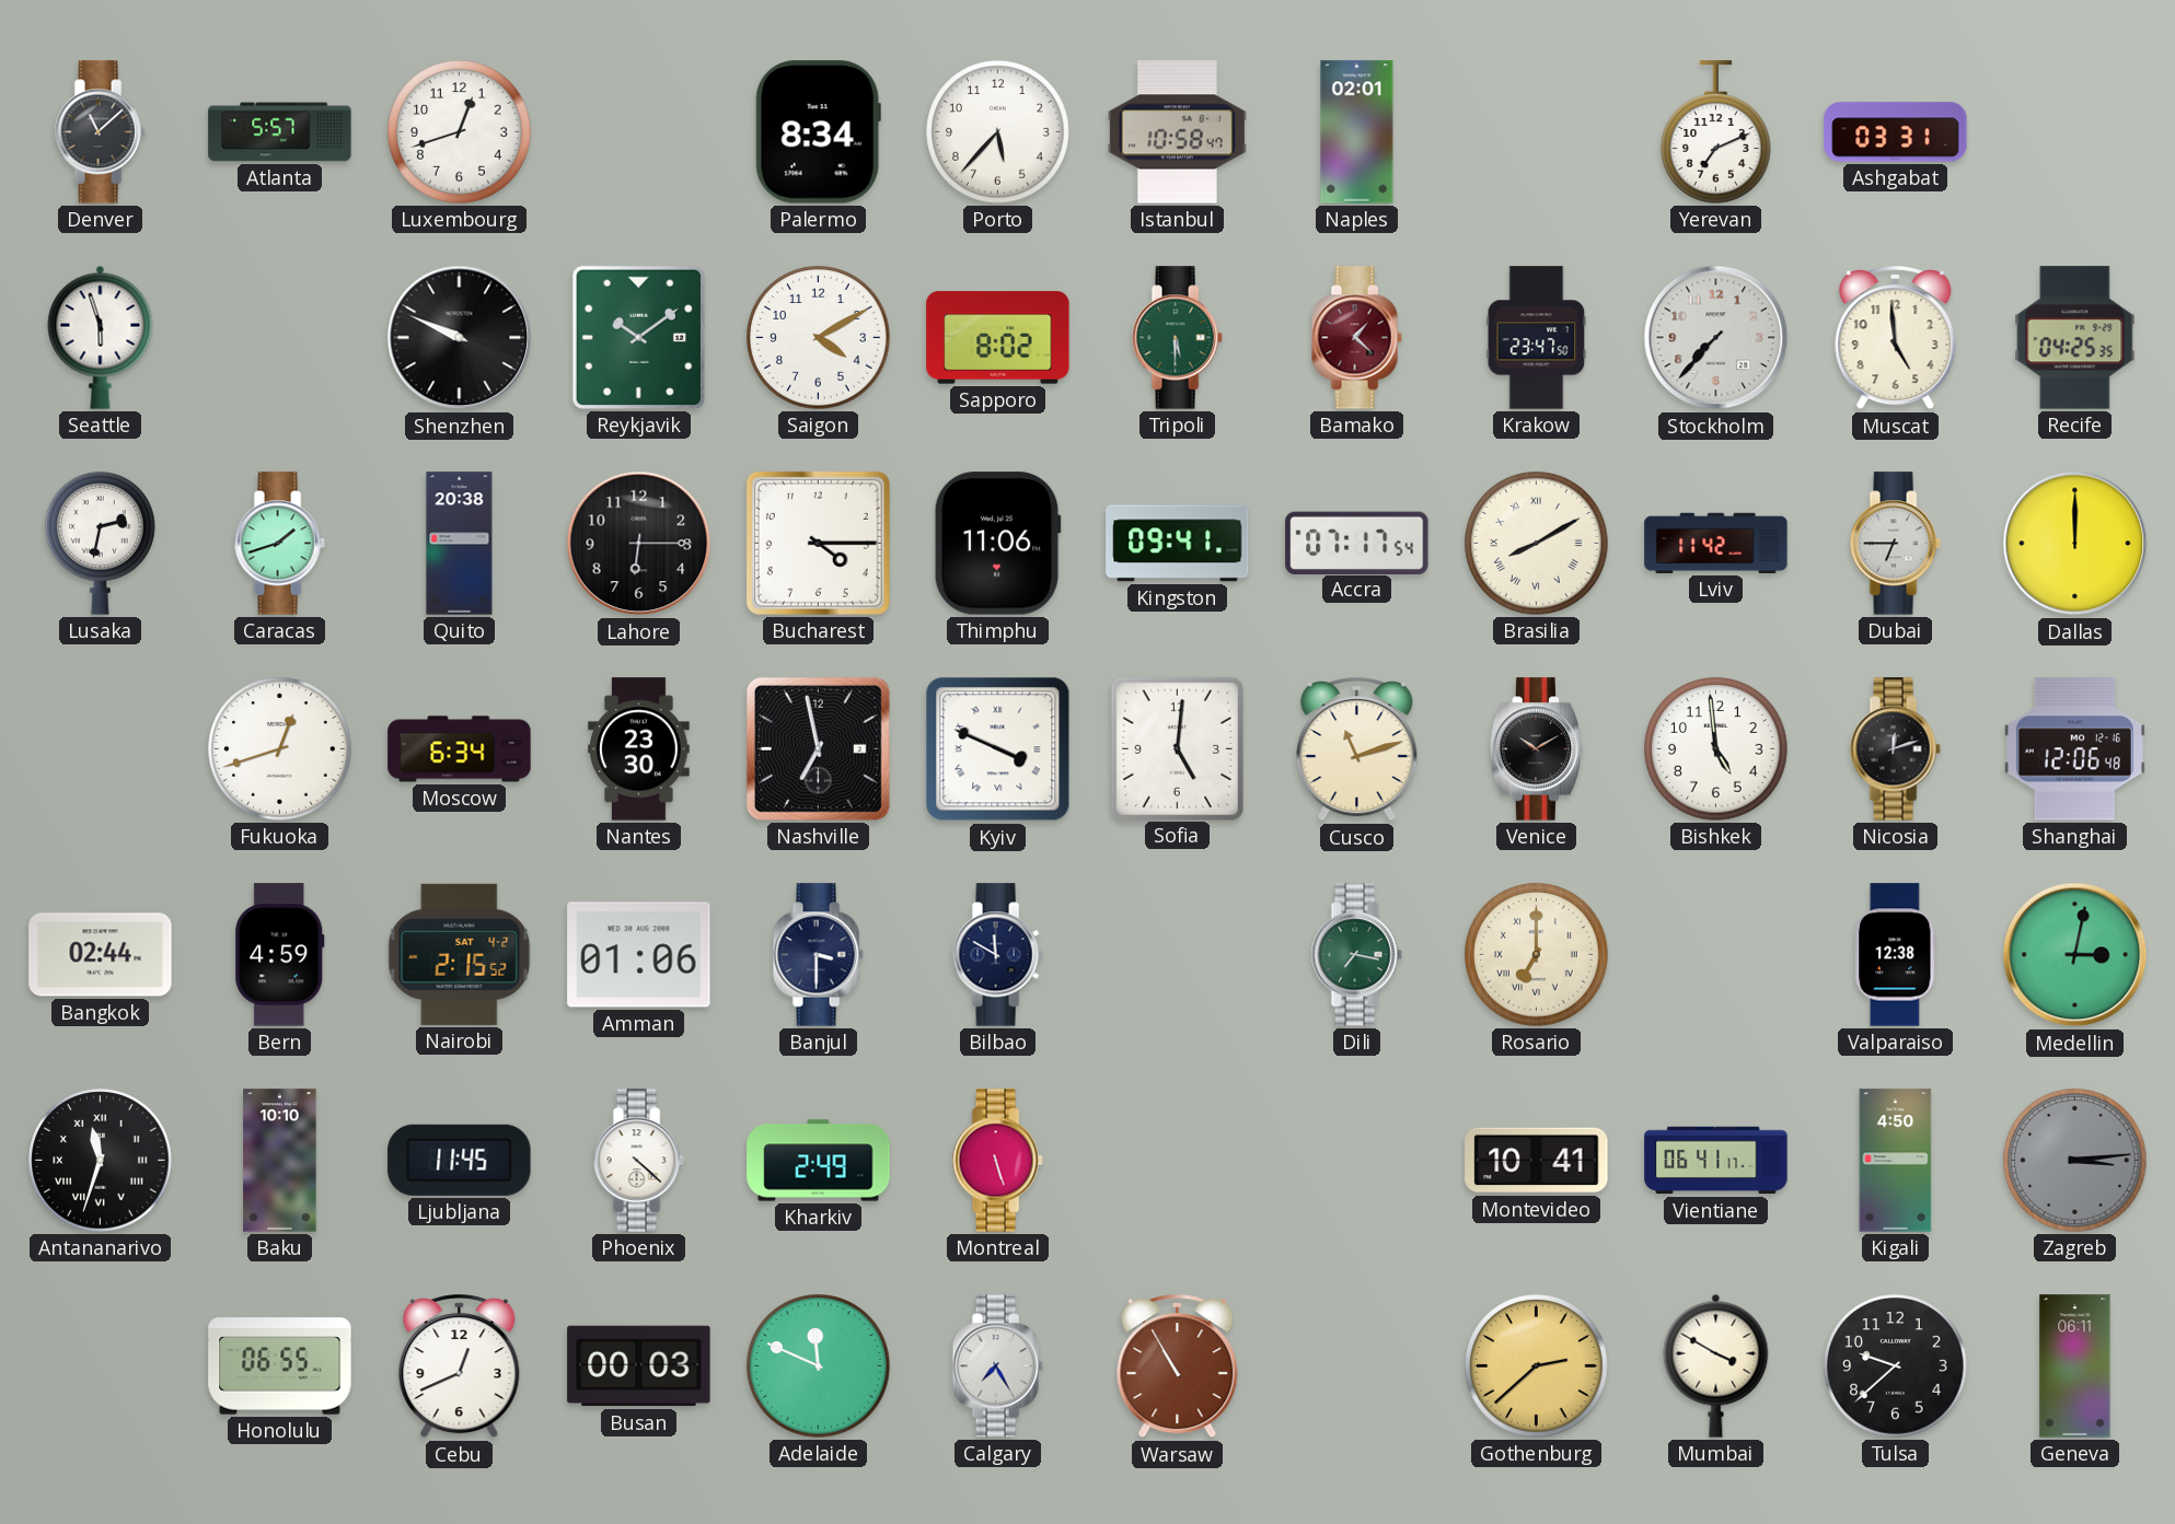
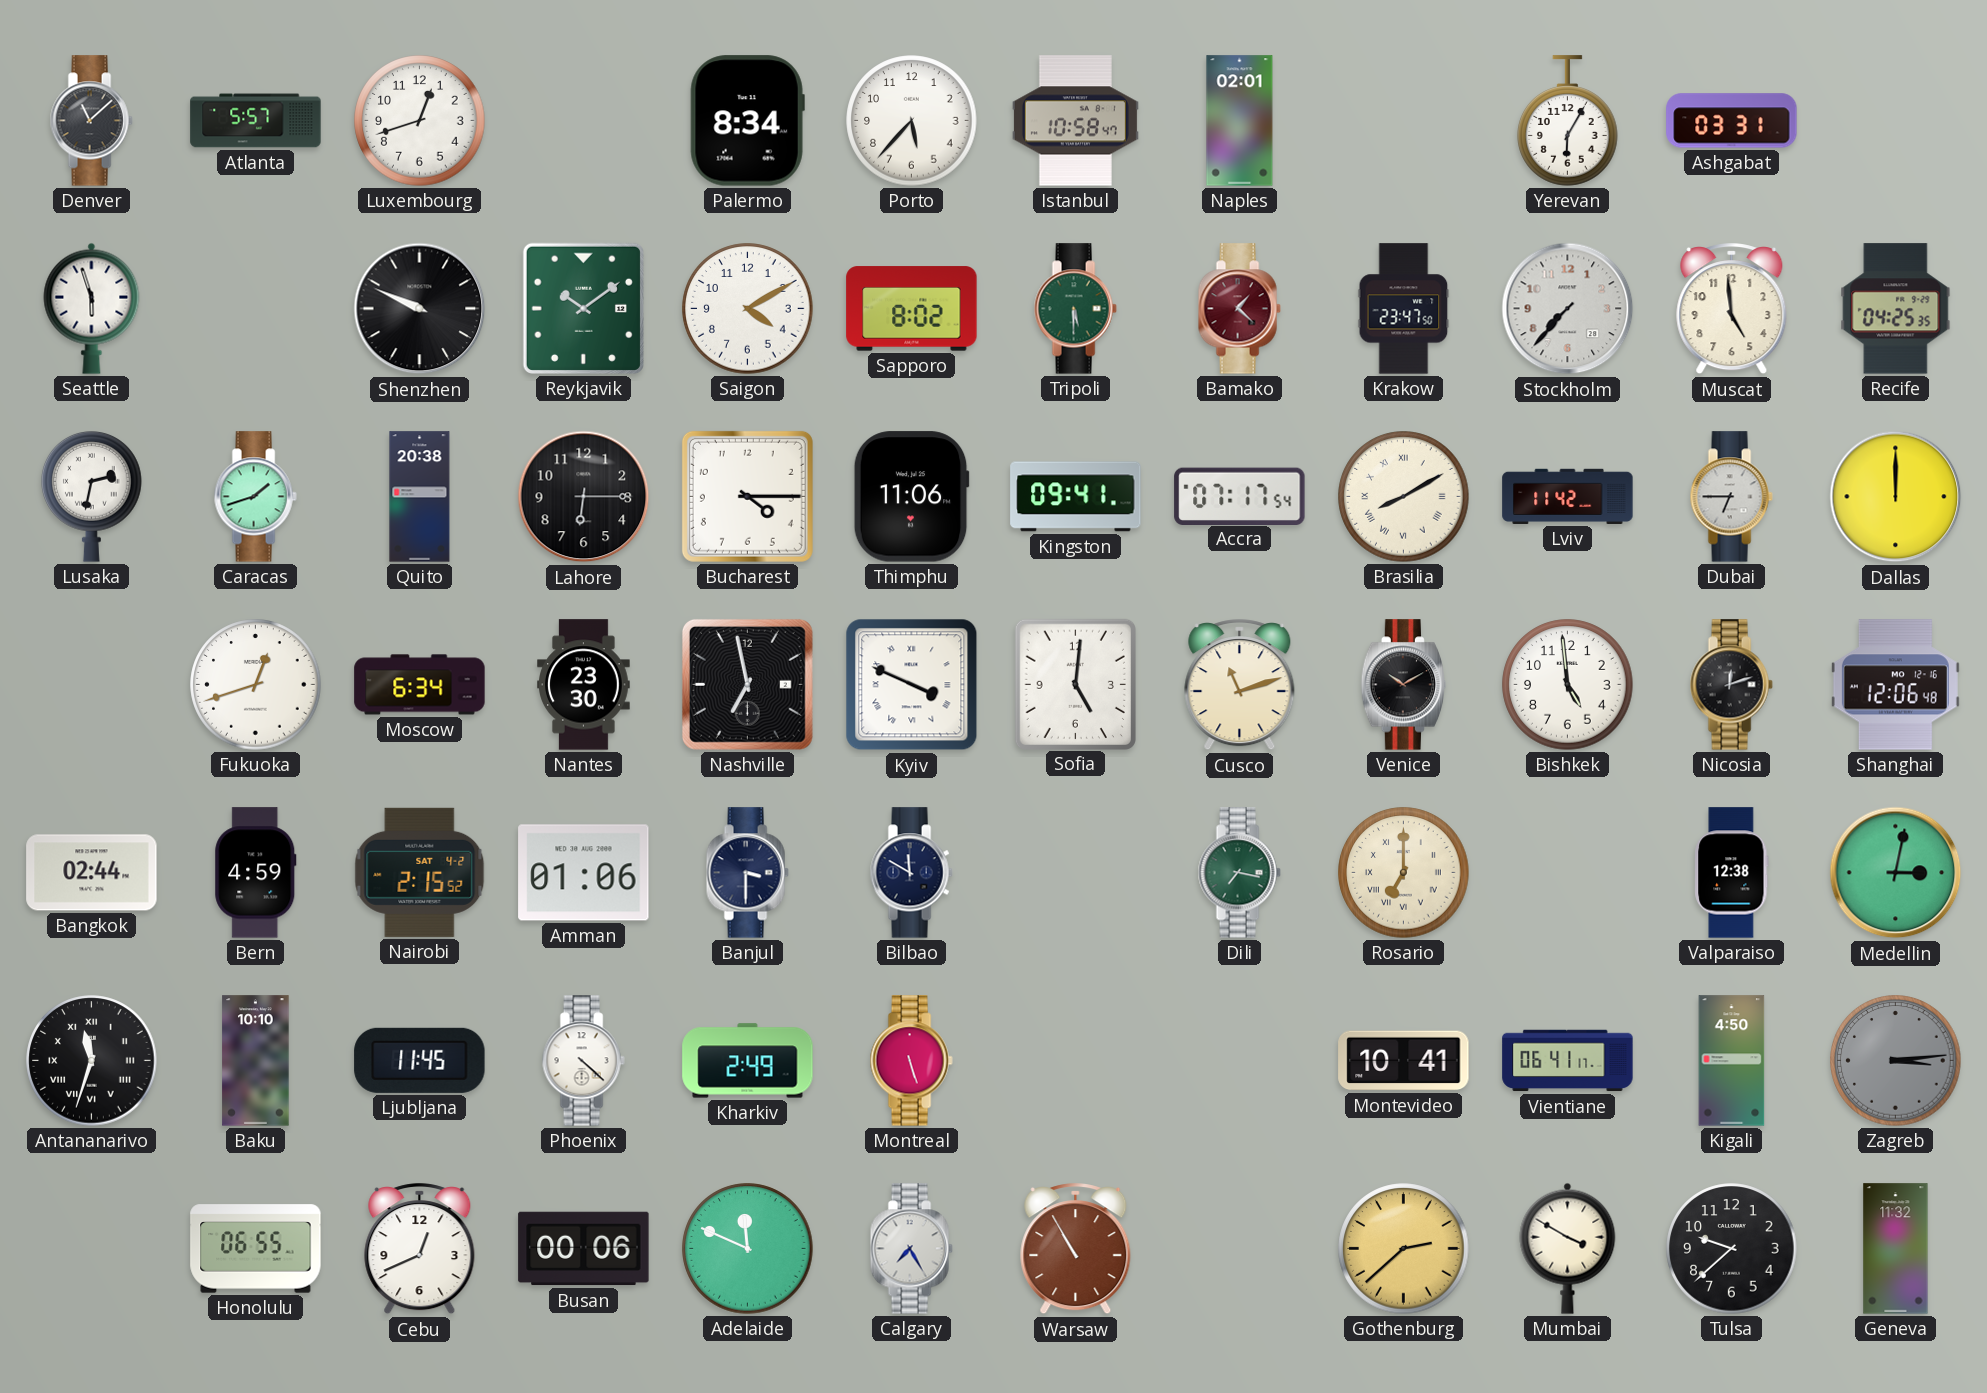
Yerevan: 7:11 -> 6:05
Busan: 00:03 -> 00:06
Geneva: 06:11 -> 11:32
